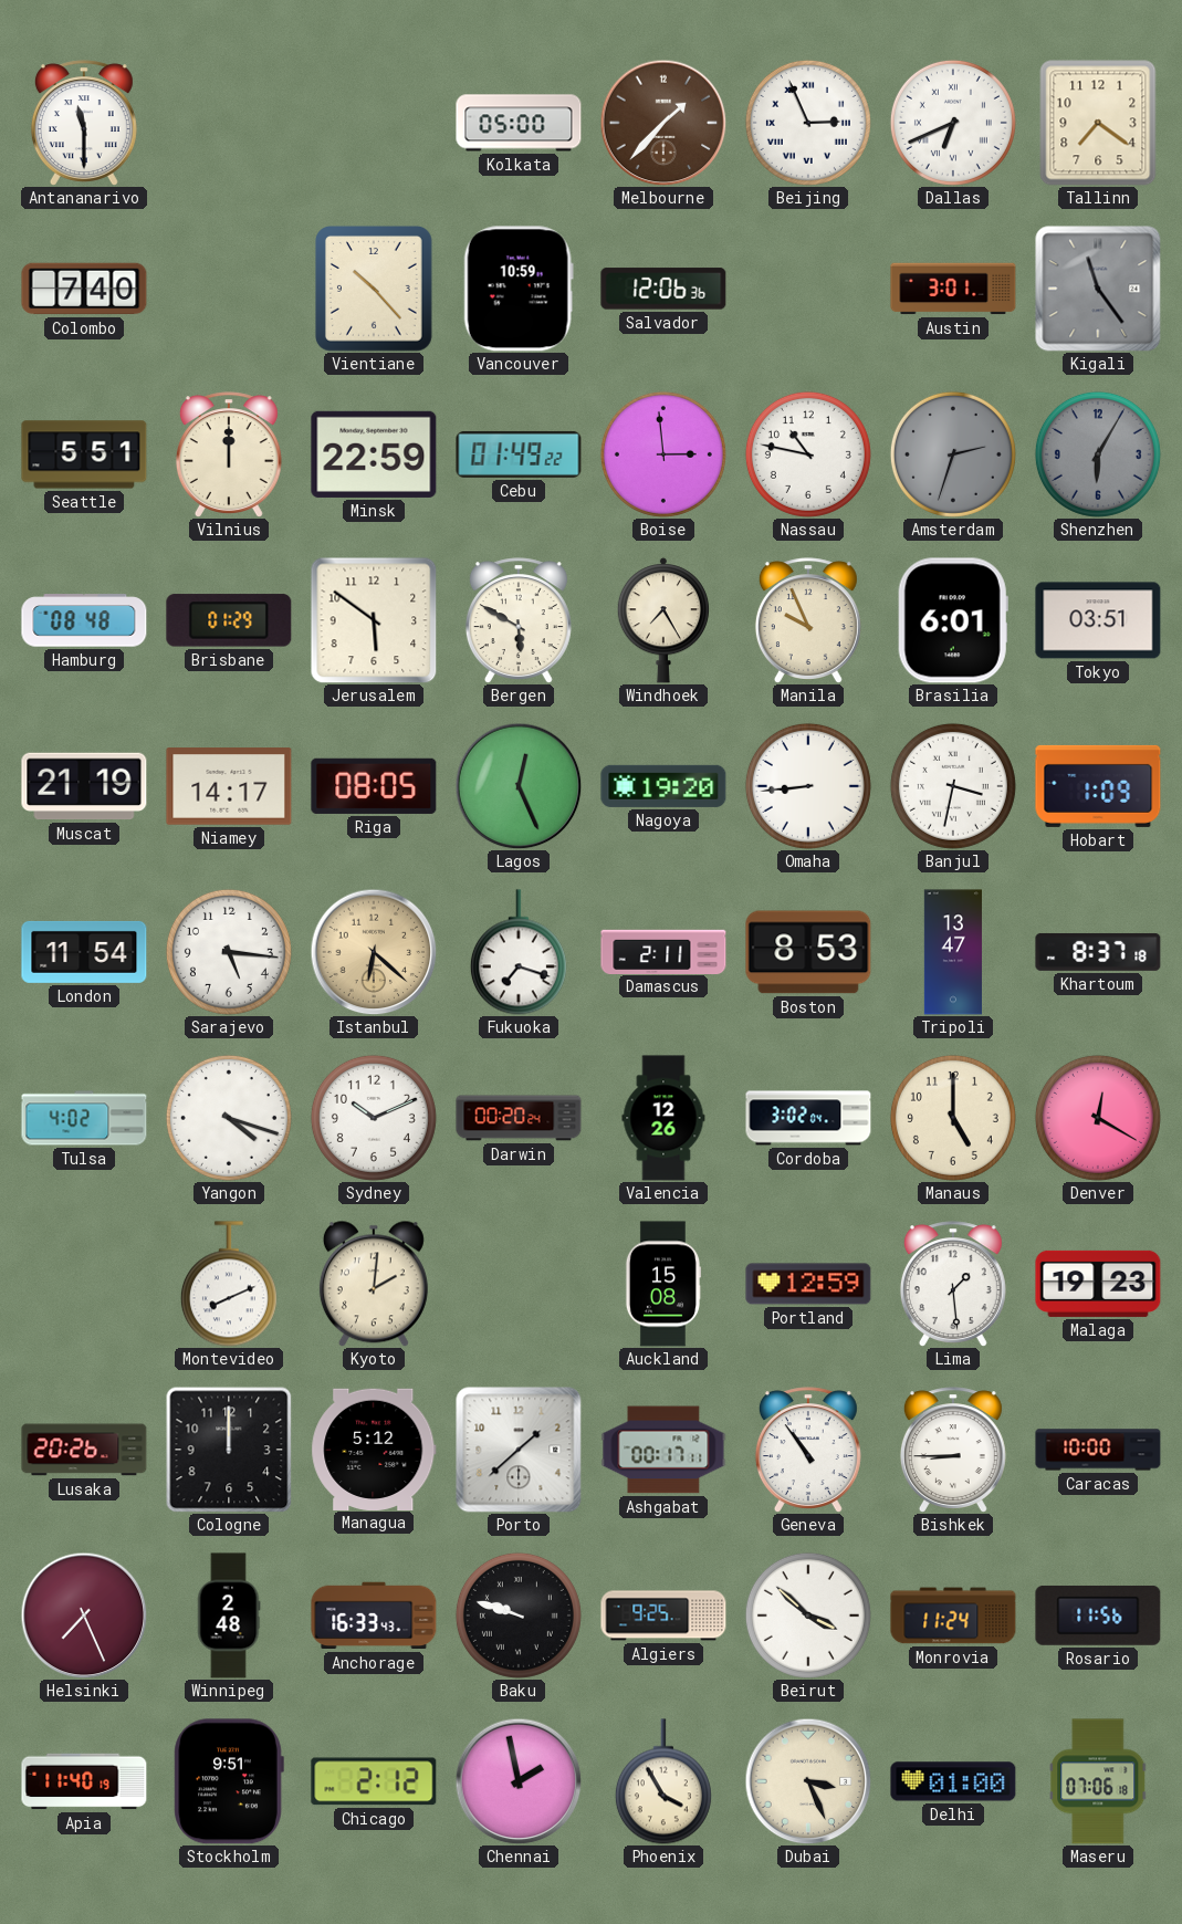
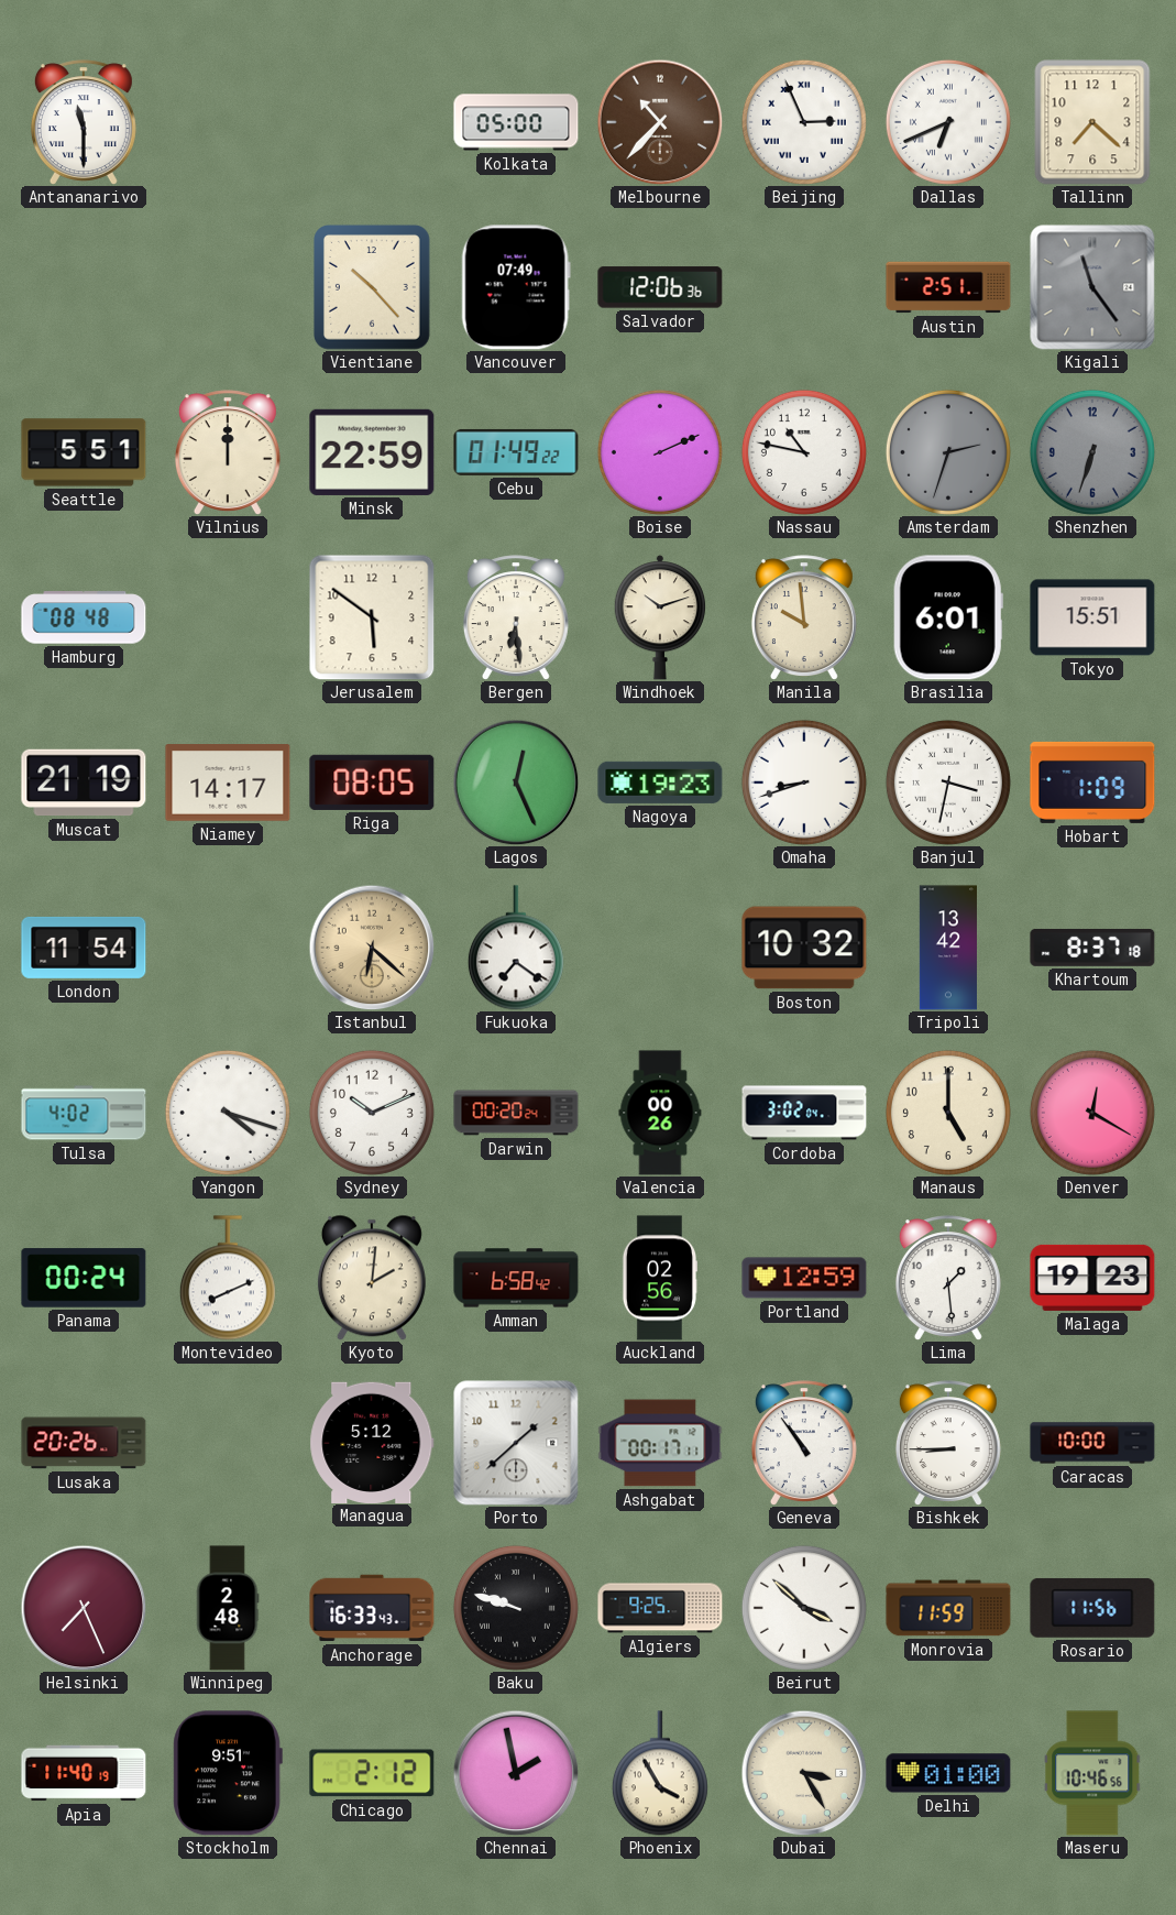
Melbourne: 1:37 -> 10:37
Tallinn: 7:21 -> 7:22
Colombo: 7:40 -> none
Vancouver: 10:59 -> 07:49
Austin: 3:01 -> 2:51
Boise: 2:59 -> 2:11
Shenzhen: 6:05 -> 6:33
Brisbane: 01:29 -> none
Bergen: 5:50 -> 6:29
Windhoek: 7:25 -> 10:12
Manila: 9:56 -> 9:59
Tokyo: 03:51 -> 15:51
Nagoya: 19:20 -> 19:23
Omaha: 8:44 -> 8:42
Sarajevo: 5:16 -> none
Fukuoka: 7:18 -> 7:21
Damascus: 2:11 -> none
Boston: 8:53 -> 10:32
Tripoli: 13:47 -> 13:42
Valencia: 12:26 -> 00:26
Panama: none -> 00:24
Amman: none -> 6:58
Auckland: 15:08 -> 02:56
Cologne: 12:00 -> none
Monrovia: 11:24 -> 11:59
Dubai: 3:26 -> 3:25
Maseru: 07:06 -> 10:46
